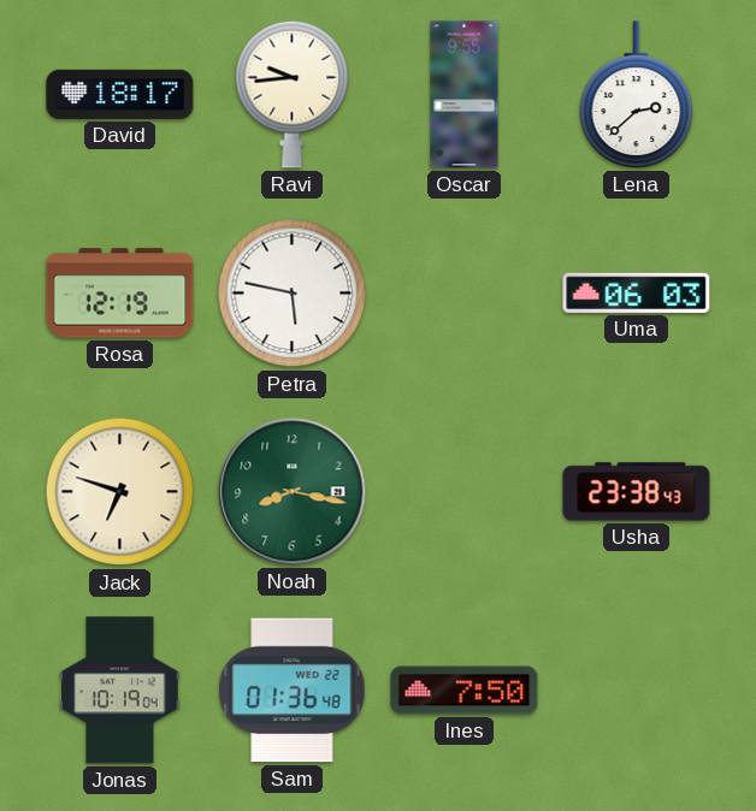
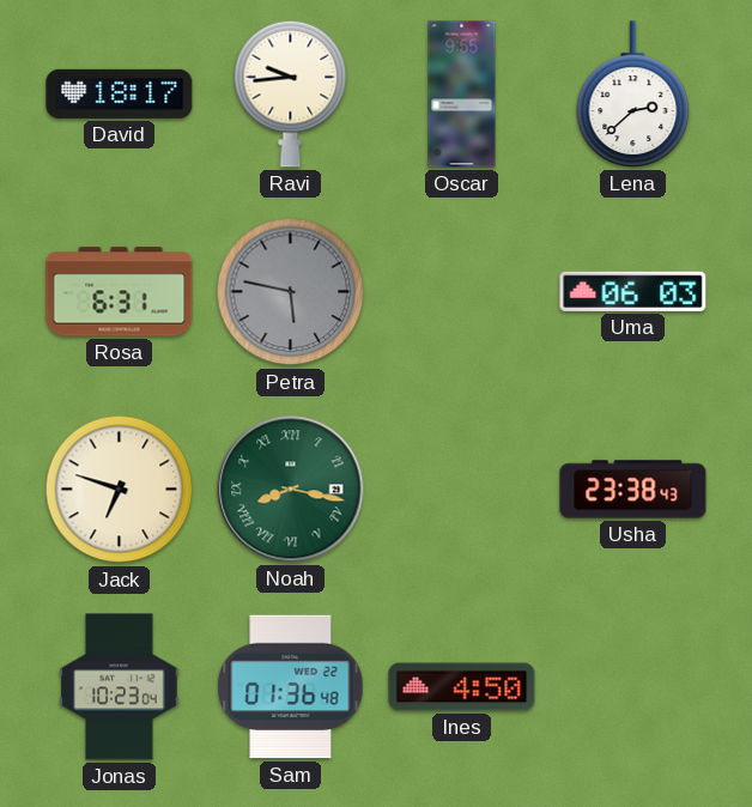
Rosa: 12:19 -> 6:31
Petra dial: white -> grey
Noah numerals: Arabic -> Roman
Jonas: 10:19 -> 10:23
Ines: 7:50 -> 4:50
